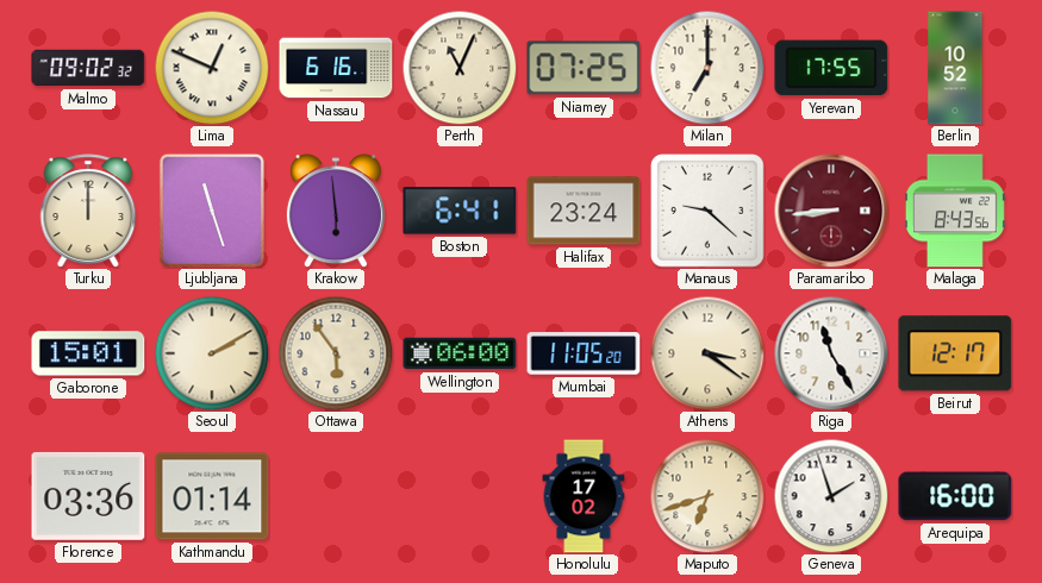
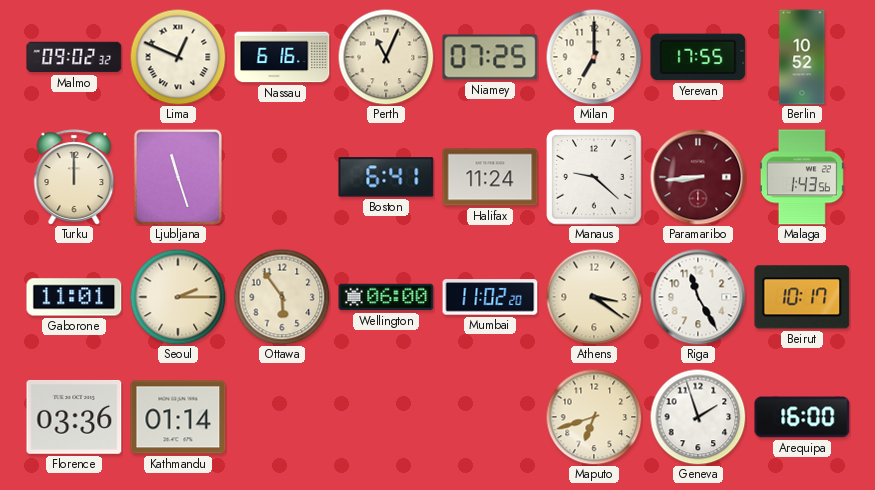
Krakow: 5:59 -> none
Halifax: 23:24 -> 11:24
Malaga: 8:43 -> 1:43
Gaborone: 15:01 -> 11:01
Seoul: 2:10 -> 2:15
Mumbai: 11:05 -> 11:02
Beirut: 12:17 -> 10:17
Honolulu: 17:02 -> none
